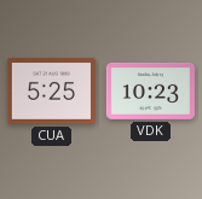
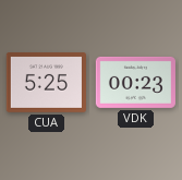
VDK: 10:23 -> 00:23
